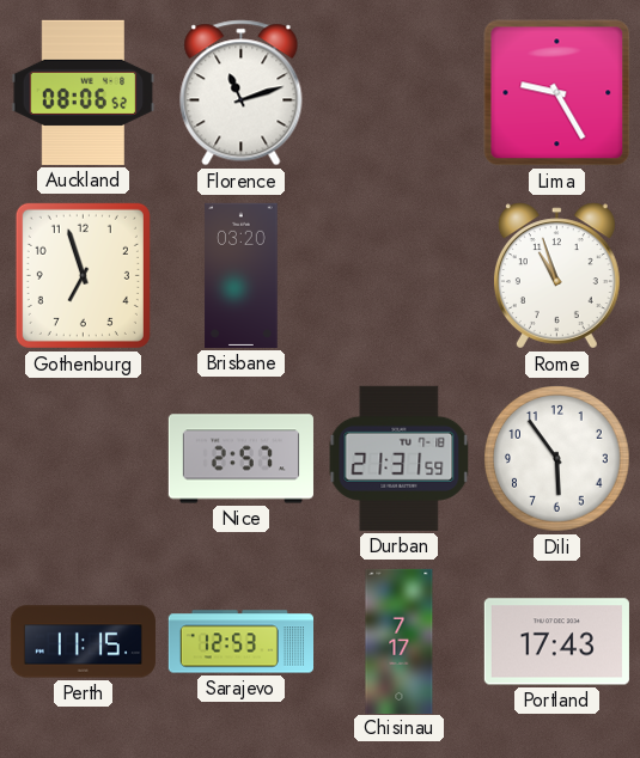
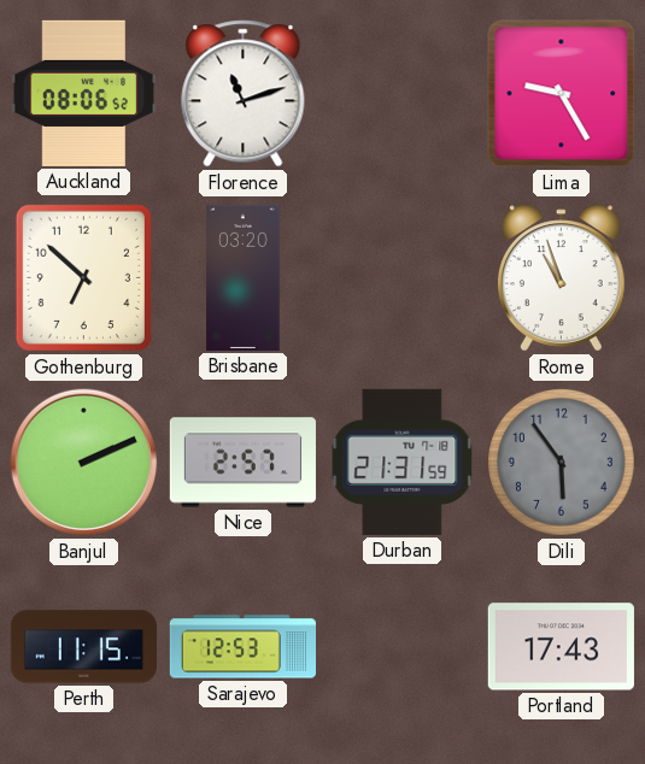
Gothenburg: 6:57 -> 6:52
Banjul: none -> 2:11
Dili dial: white -> grey
Chisinau: 7:17 -> none
